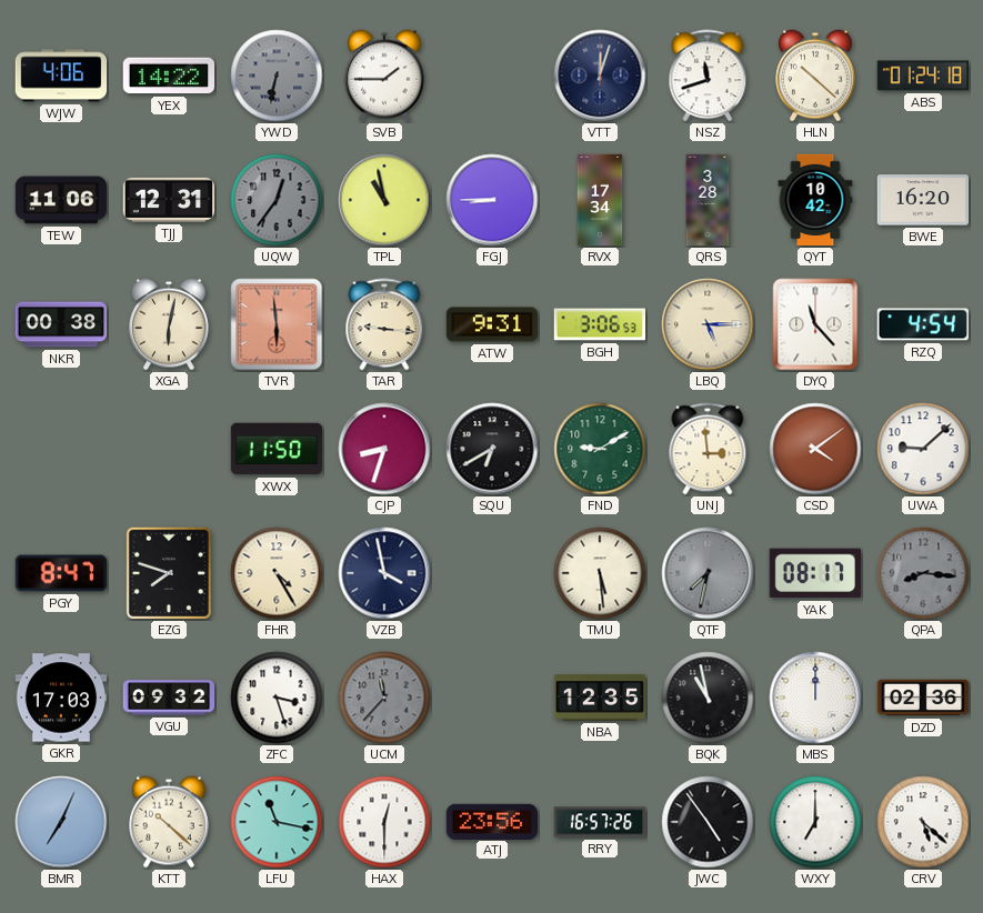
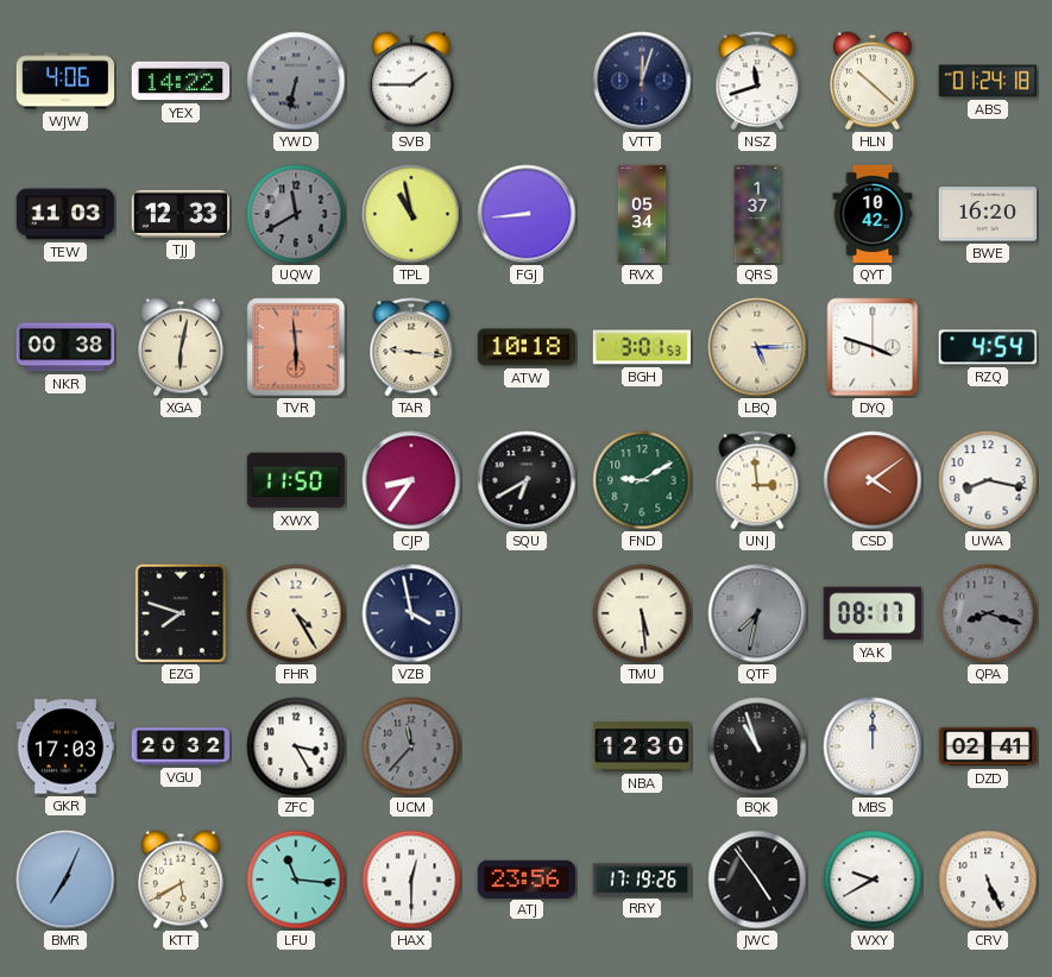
TEW: 11:06 -> 11:03
TJJ: 12:31 -> 12:33
UQW: 12:36 -> 11:40
FGJ: 8:45 -> 8:44
RVX: 17:34 -> 05:34
QRS: 3:28 -> 1:37
ATW: 9:31 -> 10:18
BGH: 3:06 -> 3:01
DYQ: 11:23 -> 3:48
CJP: 8:33 -> 8:36
UWA: 9:08 -> 8:17
PGY: 8:47 -> none
QPA: 8:16 -> 8:18
VGU: 09:32 -> 20:32
ZFC: 3:27 -> 3:25
NBA: 12:35 -> 12:30
BQK: 10:58 -> 10:57
DZD: 02:36 -> 02:41
KTT: 10:22 -> 5:40
LFU: 11:17 -> 11:16
RRY: 16:57 -> 17:19
WXY: 7:00 -> 9:40
CRV: 5:22 -> 5:26
